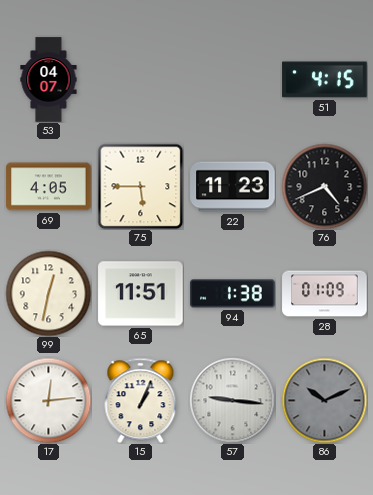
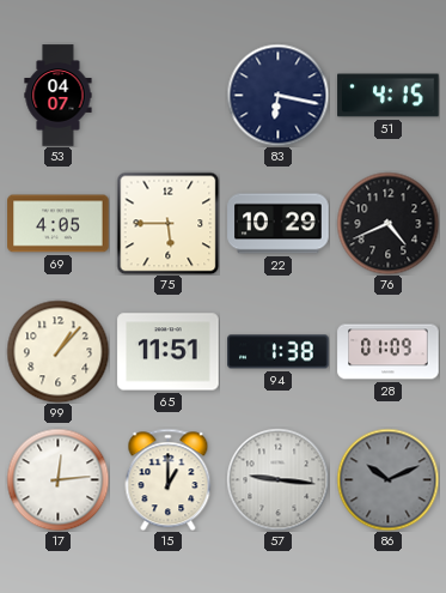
83: none -> 6:17
22: 11:23 -> 10:29
99: 12:32 -> 1:07
15: 1:04 -> 1:00
